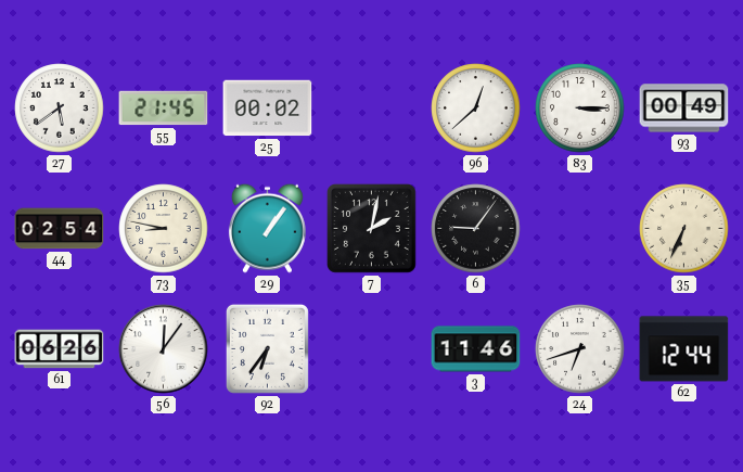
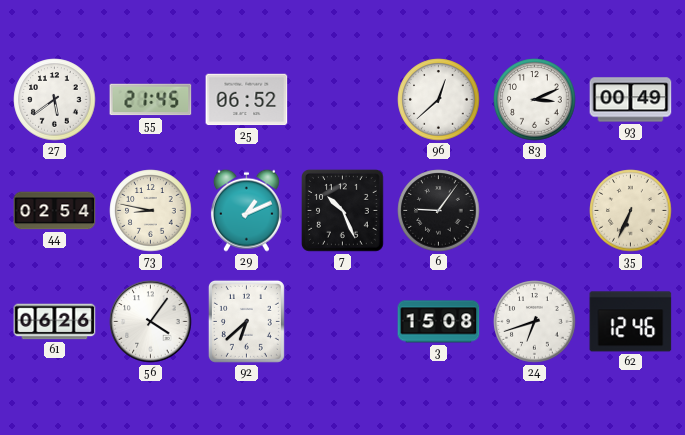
25: 00:02 -> 06:52
83: 3:15 -> 3:11
29: 1:06 -> 1:11
7: 2:02 -> 10:26
56: 12:06 -> 4:06
92: 6:36 -> 6:38
3: 11:46 -> 15:08
62: 12:44 -> 12:46
